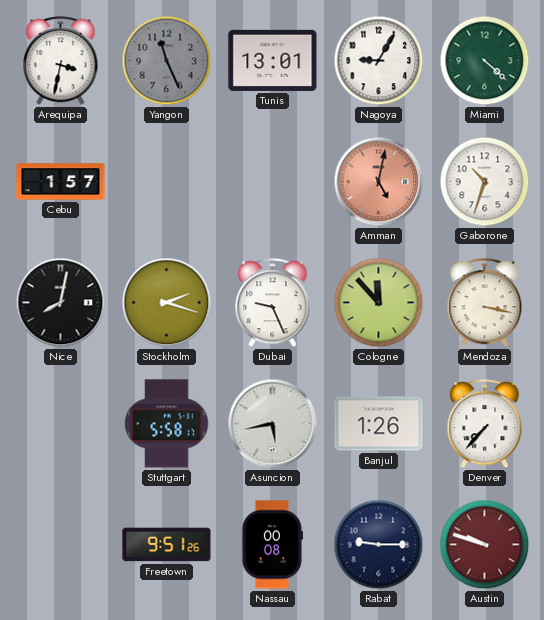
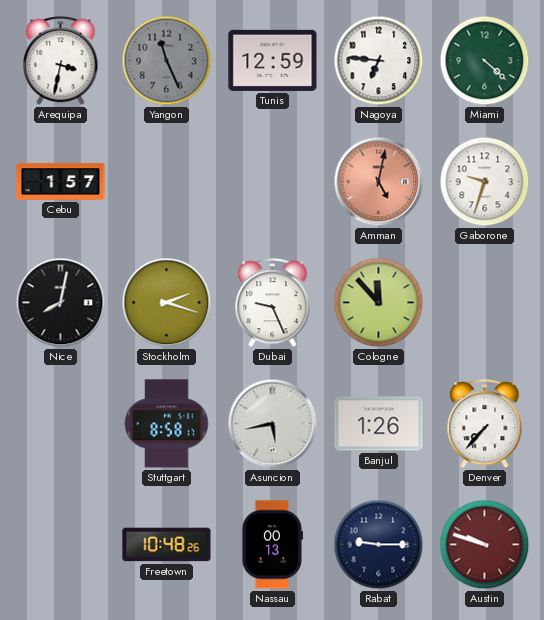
Tunis: 13:01 -> 12:59
Nagoya: 9:05 -> 6:46
Gaborone: 10:33 -> 9:33
Mendoza: 3:17 -> none
Stuttgart: 5:58 -> 8:58
Freetown: 9:51 -> 10:48
Nassau: 00:08 -> 00:13
